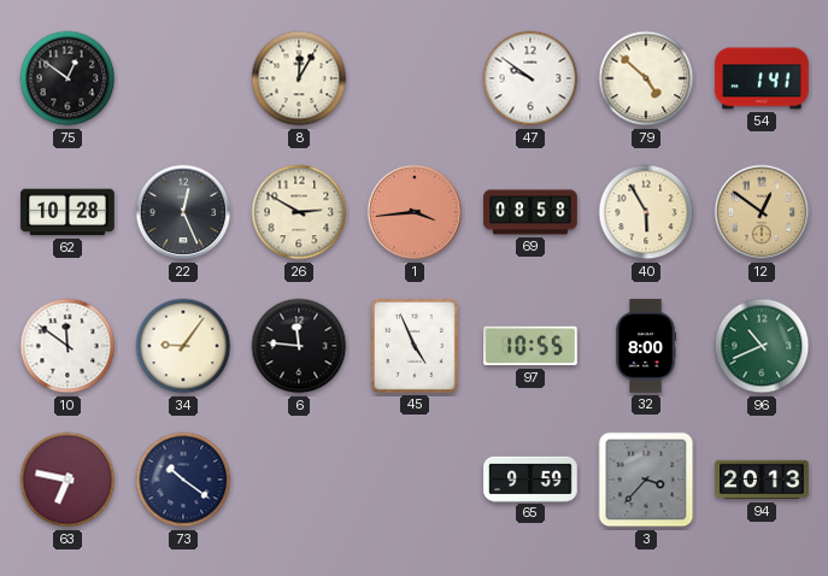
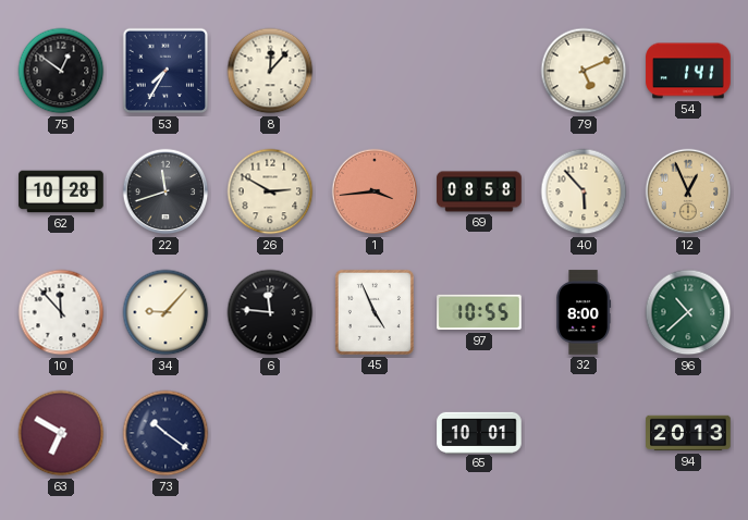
53: none -> 7:35
8: 12:05 -> 12:07
47: 9:51 -> none
79: 4:52 -> 5:11
22: 12:26 -> 11:42
40: 5:55 -> 5:53
12: 12:51 -> 12:56
10: 11:51 -> 11:53
34: 9:06 -> 9:07
96: 10:41 -> 10:38
63: 6:47 -> 6:50
65: 9:59 -> 10:01
3: 3:37 -> none
